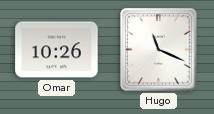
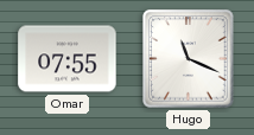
Omar: 10:26 -> 07:55
